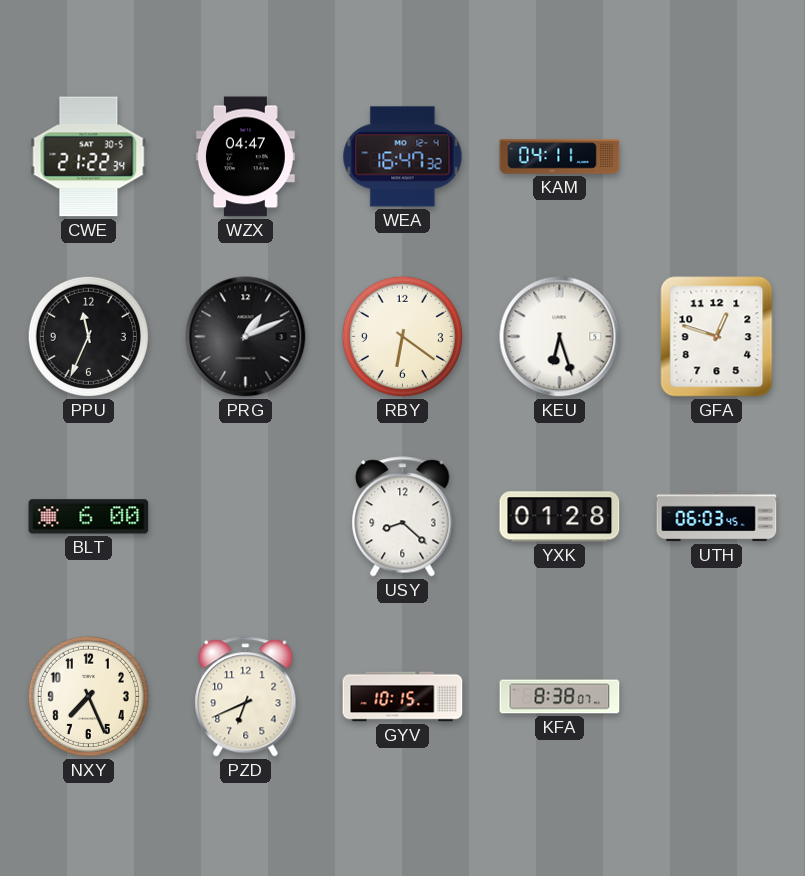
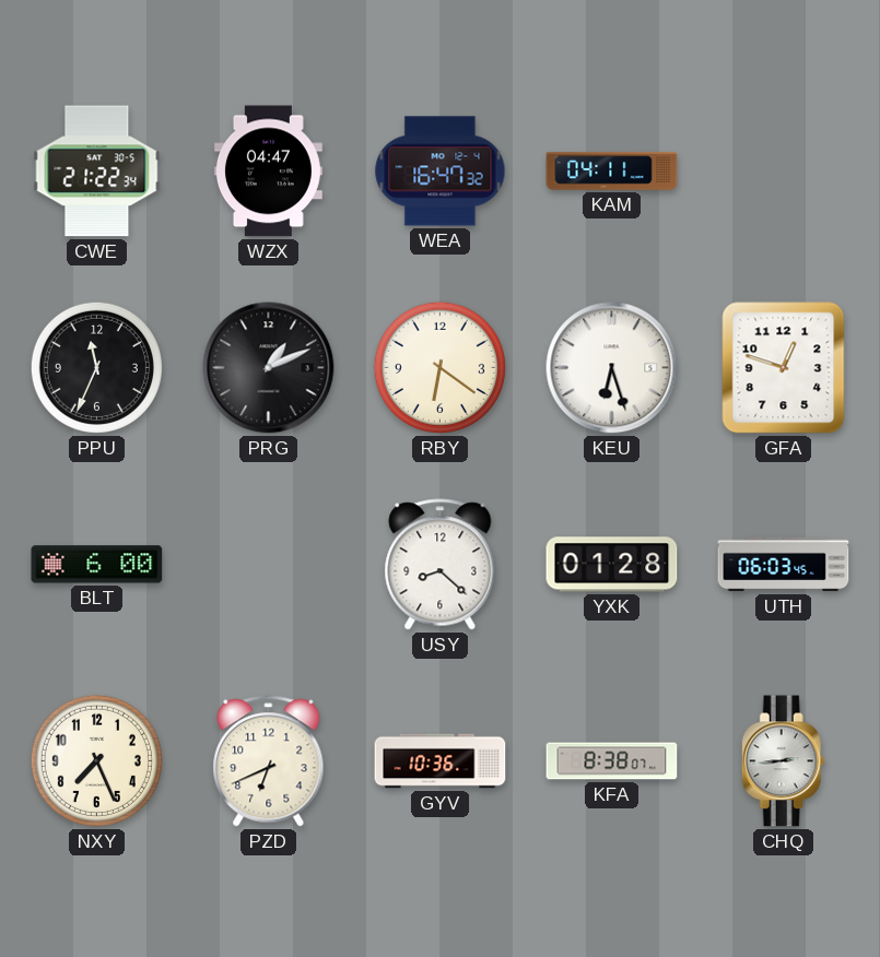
GYV: 10:15 -> 10:36
CHQ: none -> 2:44
